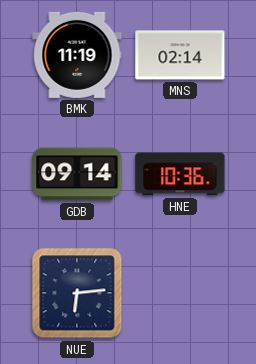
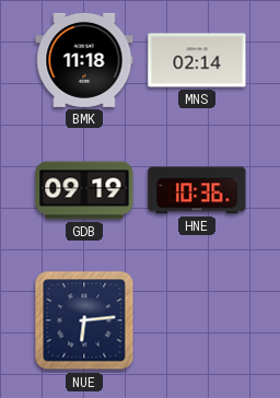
BMK: 11:19 -> 11:18
GDB: 09:14 -> 09:19
